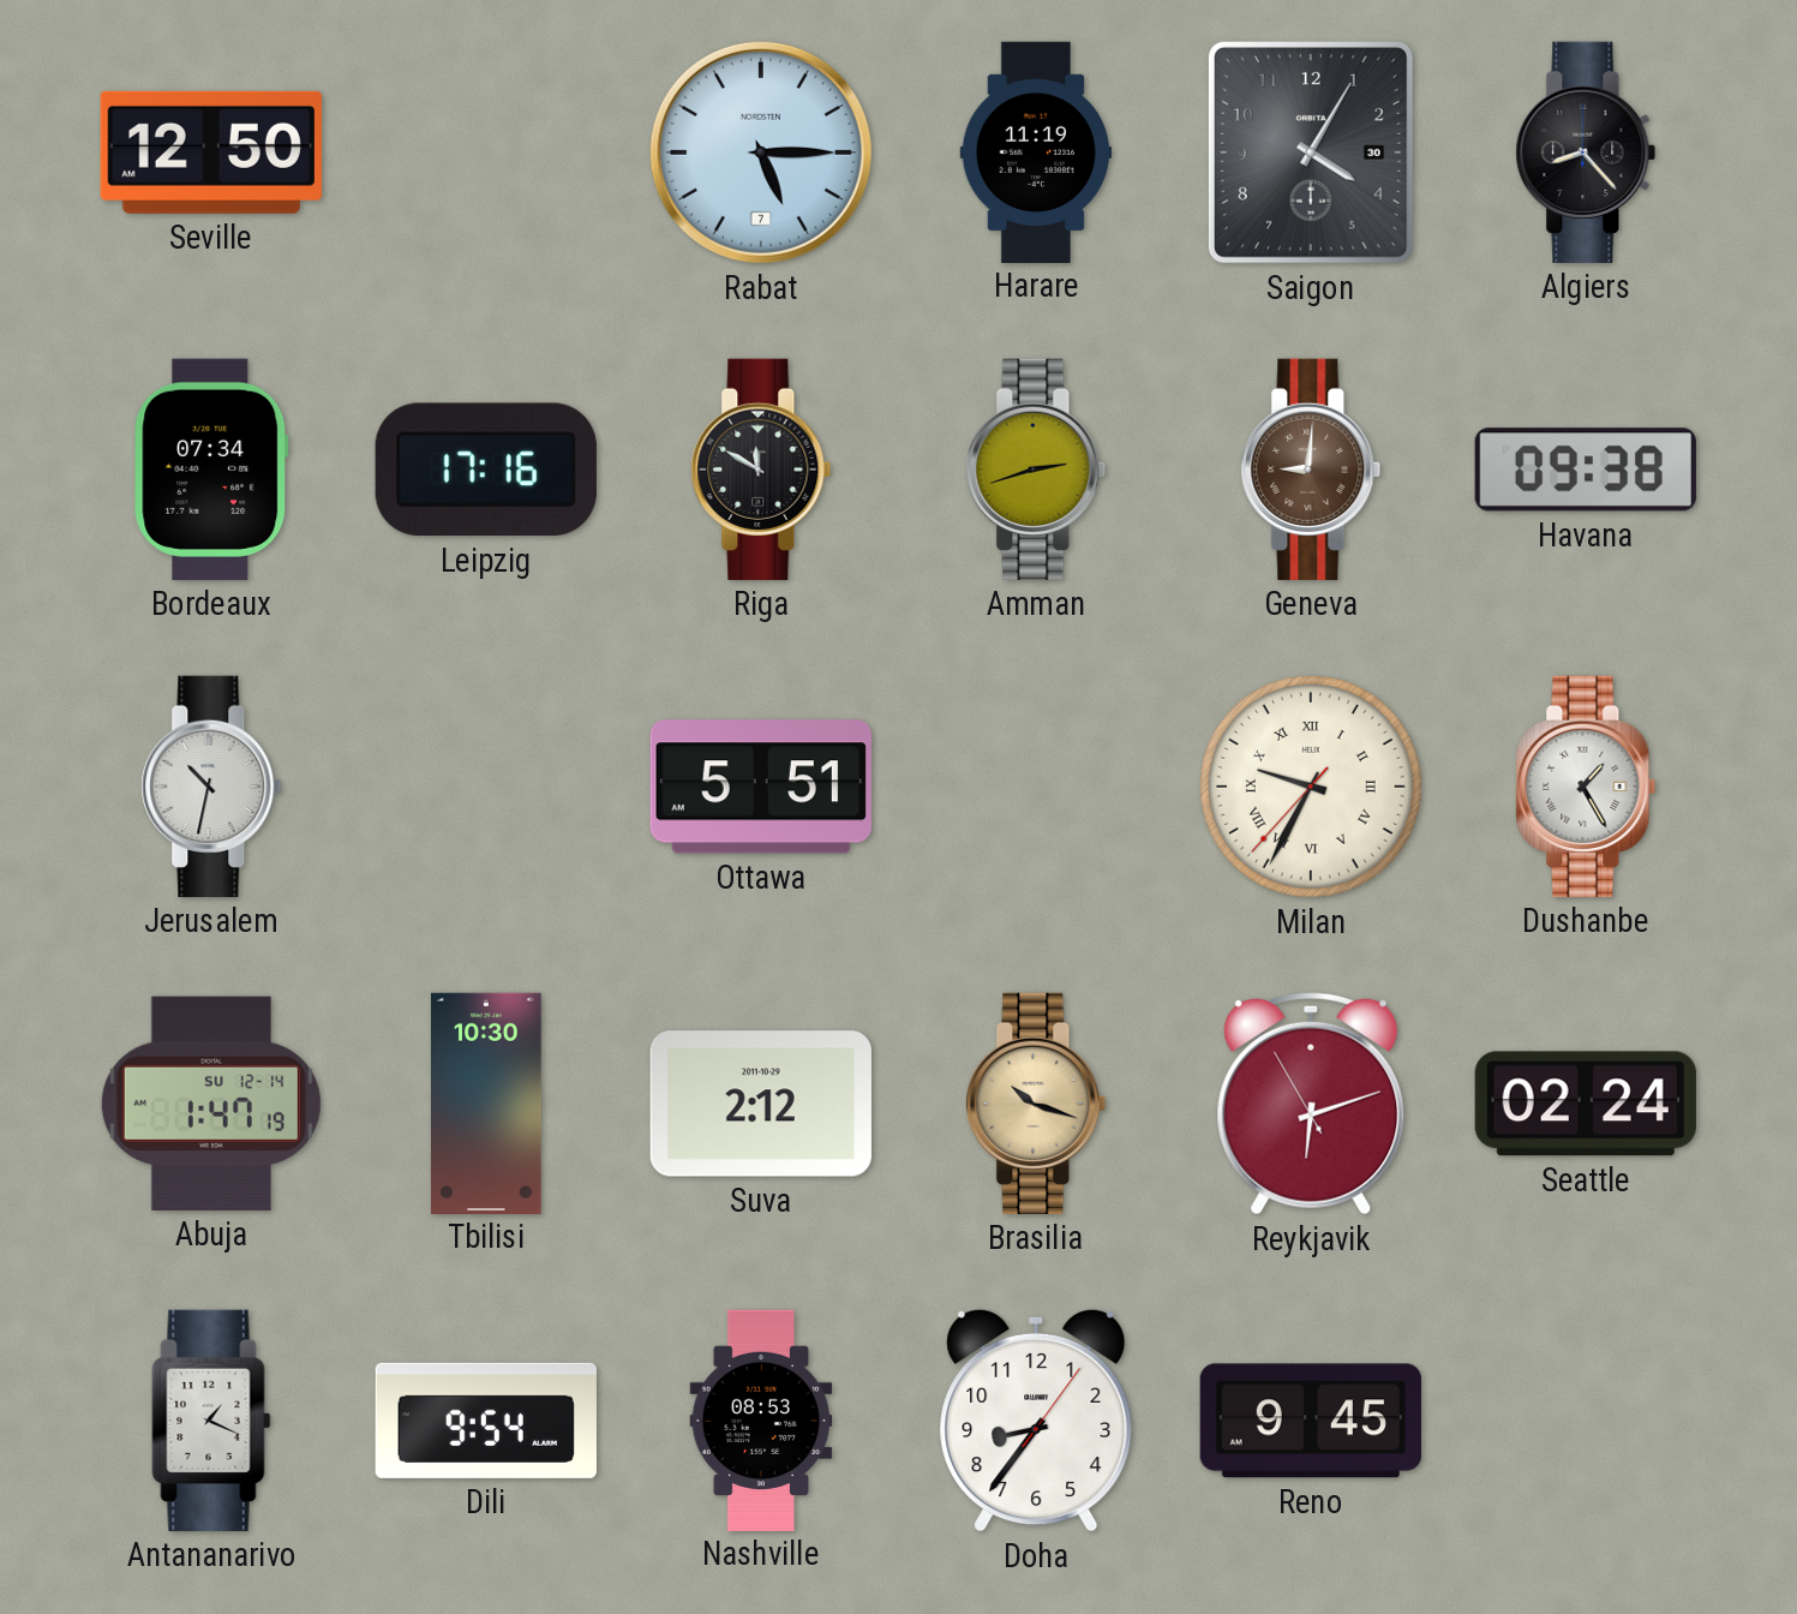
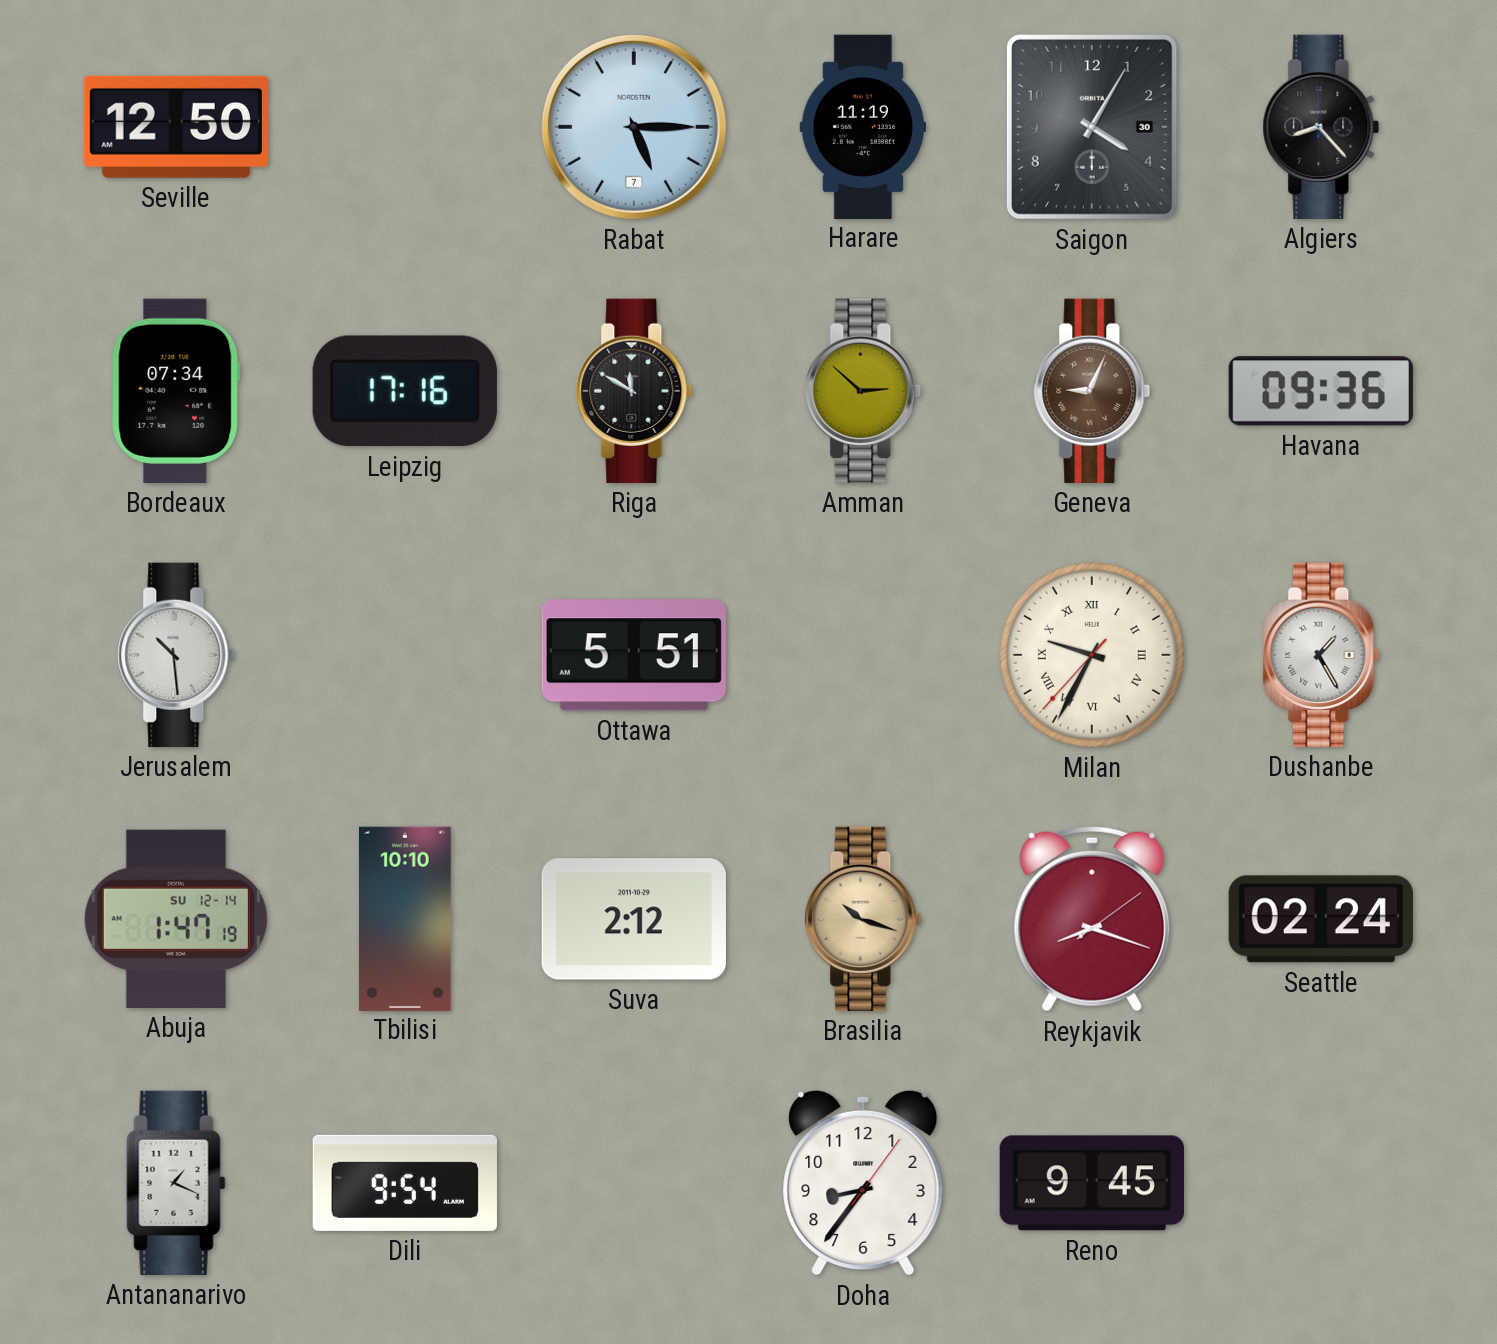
Amman: 2:42 -> 2:52
Geneva: 9:01 -> 9:04
Havana: 09:38 -> 09:36
Jerusalem: 10:32 -> 10:29
Tbilisi: 10:30 -> 10:10
Reykjavik: 6:11 -> 8:18
Nashville: 08:53 -> none
